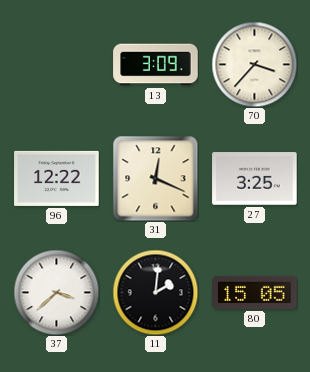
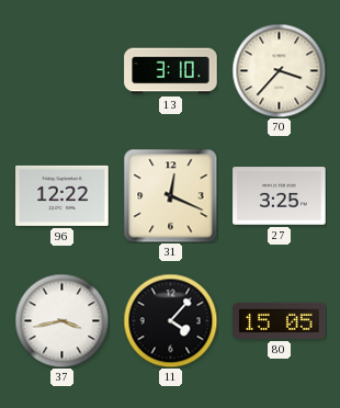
13: 3:09 -> 3:10
37: 3:38 -> 3:43
11: 2:01 -> 4:07
